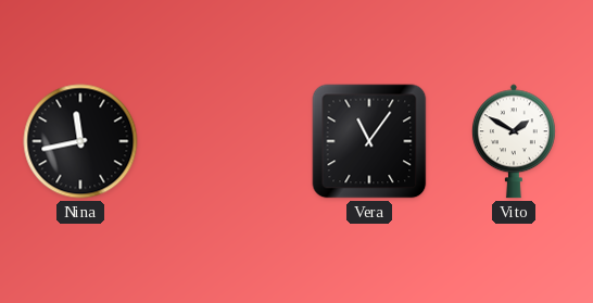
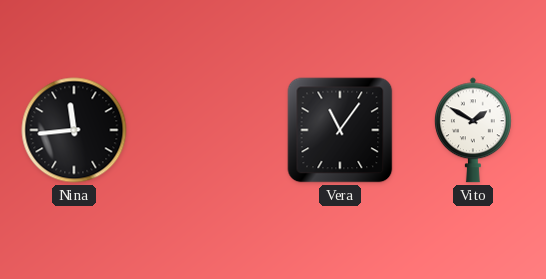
Nina: 11:43 -> 11:44
